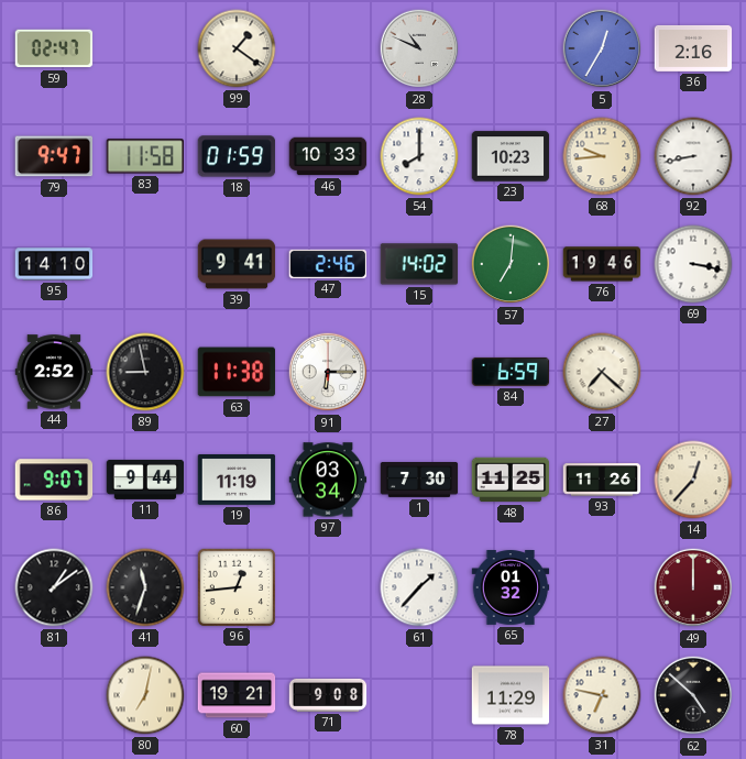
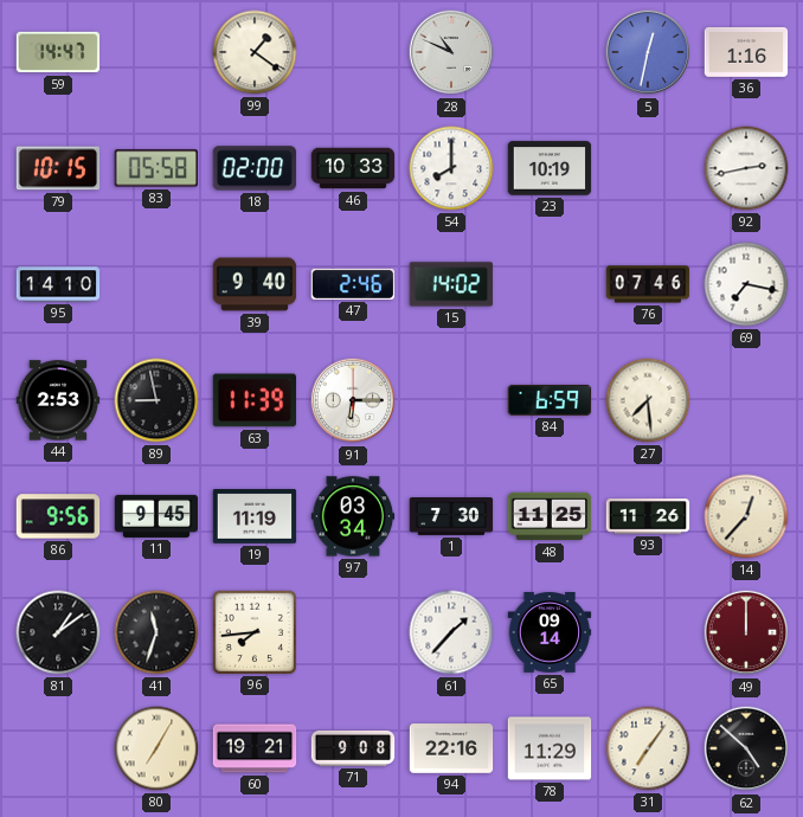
59: 02:47 -> 14:47
5: 12:35 -> 12:32
36: 2:16 -> 1:16
79: 9:47 -> 10:15
83: 11:58 -> 05:58
18: 01:59 -> 02:00
23: 10:23 -> 10:19
68: 9:44 -> none
92: 8:43 -> 2:43
39: 9:41 -> 9:40
57: 7:01 -> none
76: 19:46 -> 07:46
69: 3:17 -> 7:17
44: 2:52 -> 2:53
63: 11:38 -> 11:39
27: 7:22 -> 7:29
86: 9:07 -> 9:56
11: 9:44 -> 9:45
96: 12:44 -> 7:44
65: 01:32 -> 09:14
80: 7:02 -> 7:05
94: none -> 22:16
31: 6:47 -> 7:06
